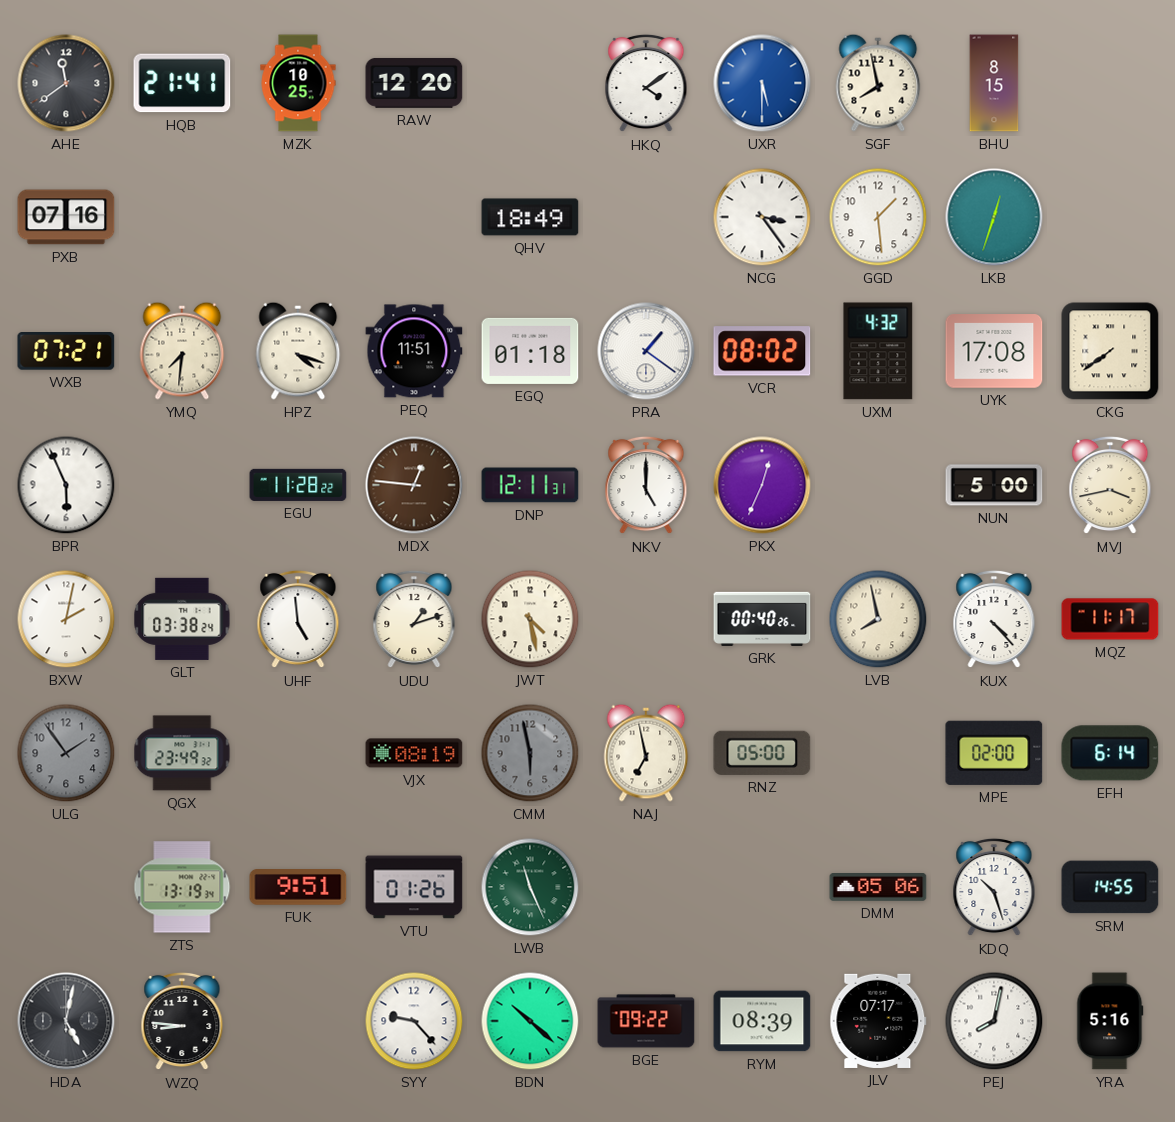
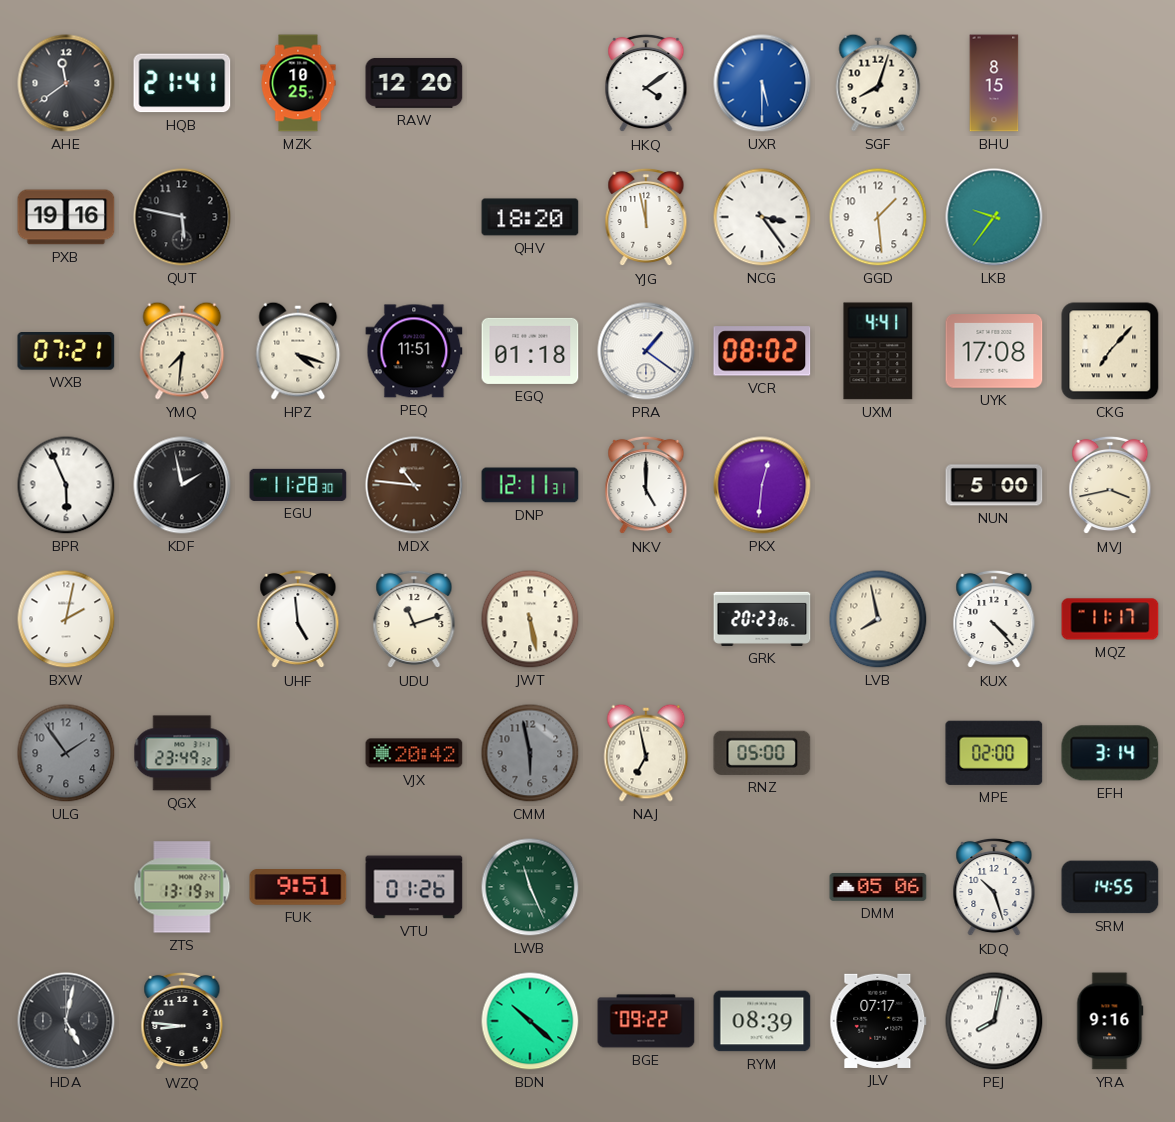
SGF: 7:58 -> 8:03
PXB: 07:16 -> 19:16
QUT: none -> 5:47
QHV: 18:49 -> 18:20
YJG: none -> 11:58
LKB: 12:33 -> 9:36
UXM: 4:32 -> 4:41
CKG: 7:39 -> 7:07
KDF: none -> 1:58
EGU: 11:28:22 -> 11:28:30
MDX: 12:46 -> 10:46
PKX: 12:34 -> 12:31
GLT: 03:38 -> none
UDU: 1:12 -> 11:12
JWT: 4:28 -> 5:28
GRK: 00:40 -> 20:23
VJX: 08:19 -> 20:42
EFH: 6:14 -> 3:14
SYY: 9:23 -> none
YRA: 5:16 -> 9:16
